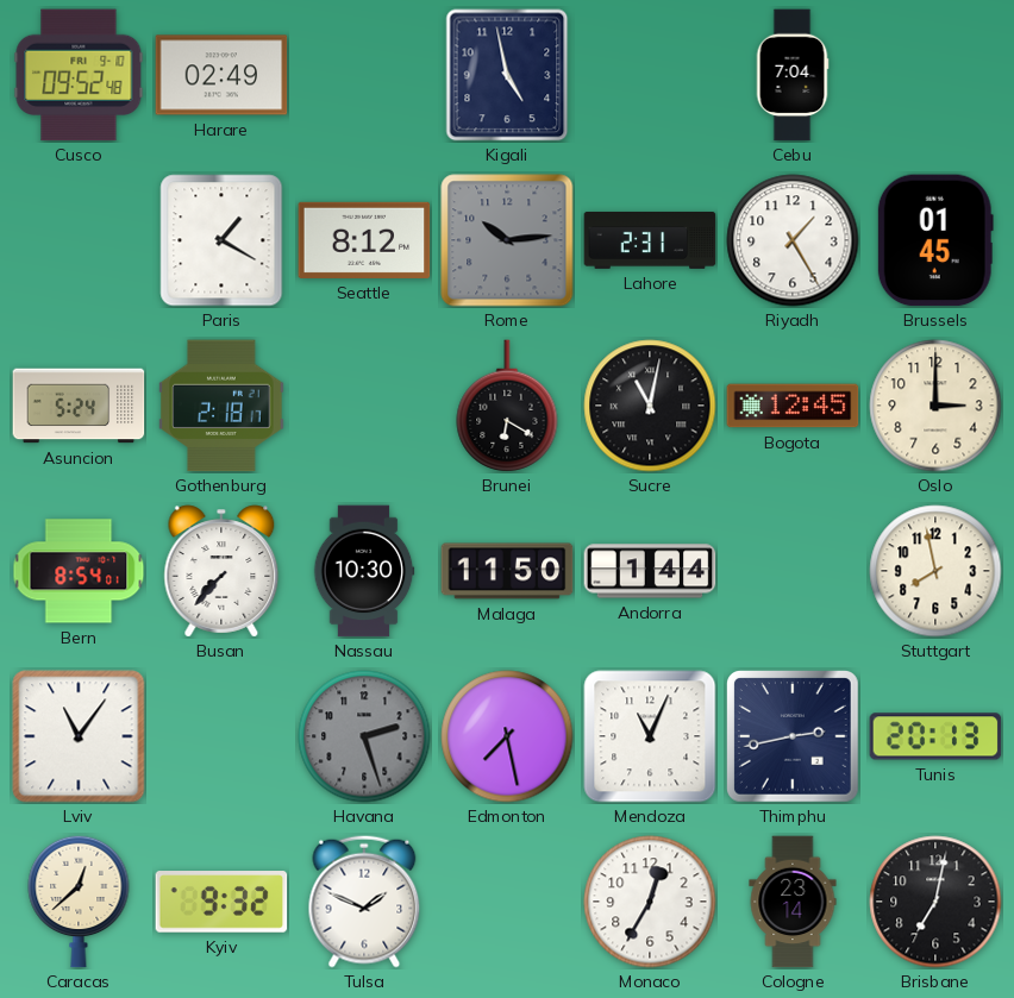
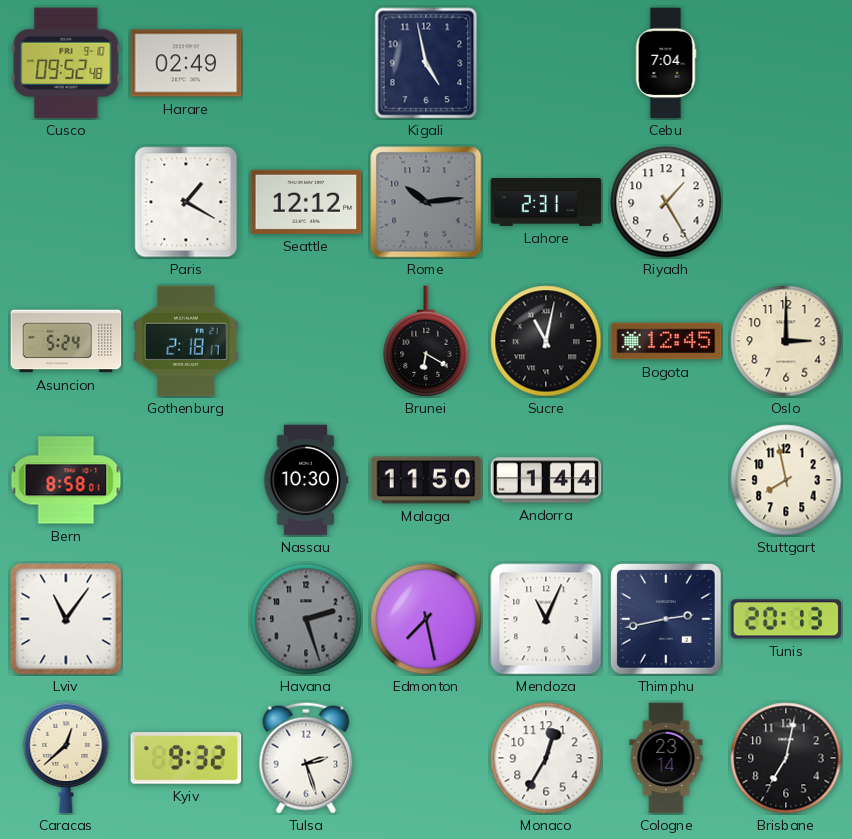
Seattle: 8:12 -> 12:12
Brussels: 01:45 -> none
Bern: 8:54 -> 8:58
Busan: 7:37 -> none
Tulsa: 1:49 -> 2:27
